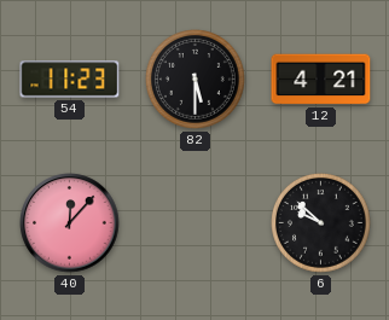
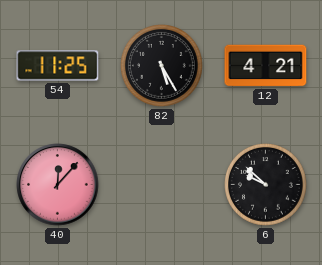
54: 11:23 -> 11:25
82: 5:30 -> 5:25
